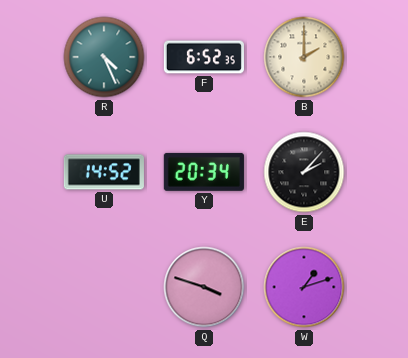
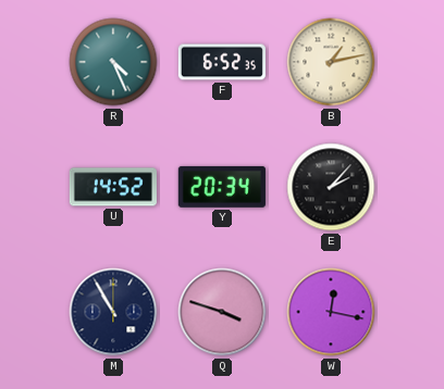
B: 2:00 -> 1:13
M: none -> 10:55
W: 1:12 -> 12:17
